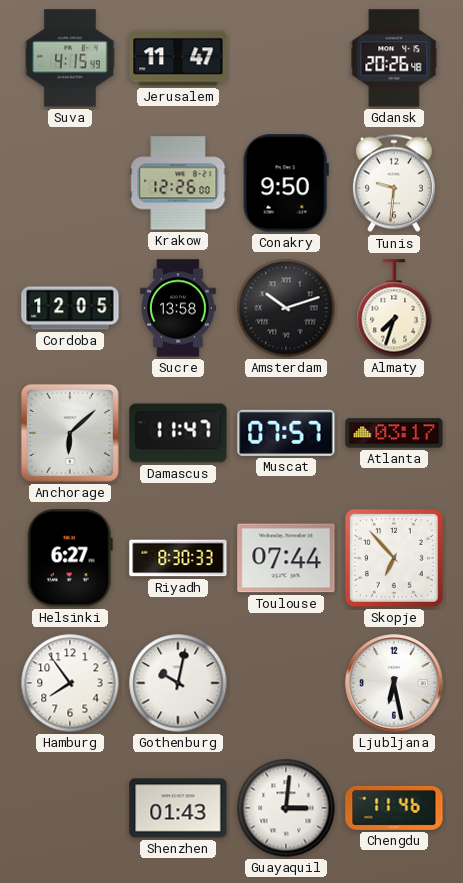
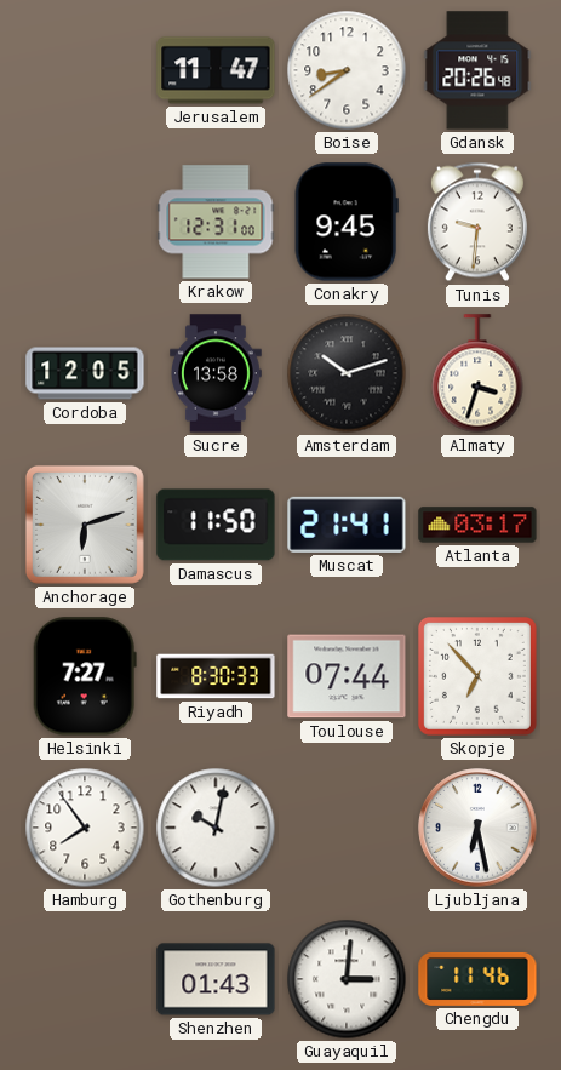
Suva: 4:15 -> none
Boise: none -> 8:39
Krakow: 12:26 -> 12:31
Conakry: 9:50 -> 9:45
Almaty: 7:33 -> 3:33
Anchorage: 6:08 -> 6:12
Damascus: 11:47 -> 11:50
Muscat: 07:57 -> 21:41
Helsinki: 6:27 -> 7:27
